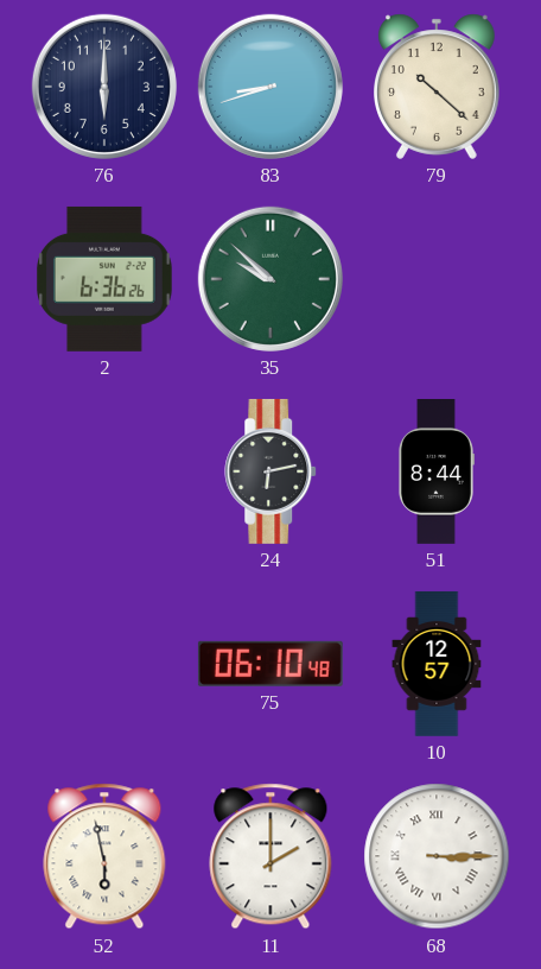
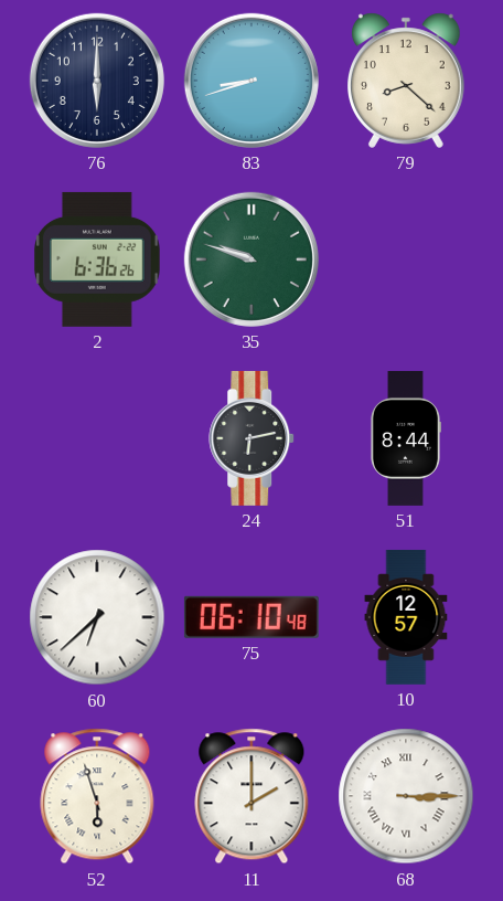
79: 10:22 -> 8:22
35: 9:52 -> 9:48
60: none -> 6:38
52: 5:58 -> 5:57
